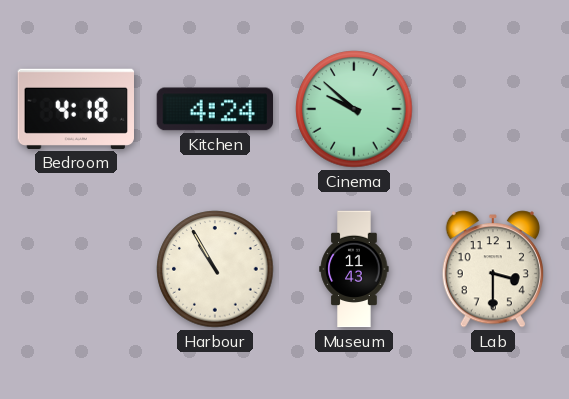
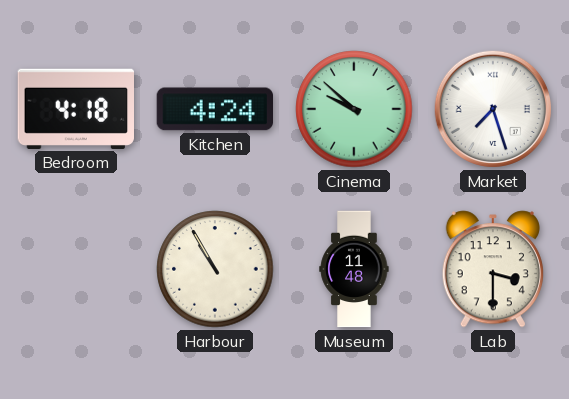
Market: none -> 7:27
Museum: 11:43 -> 11:48
